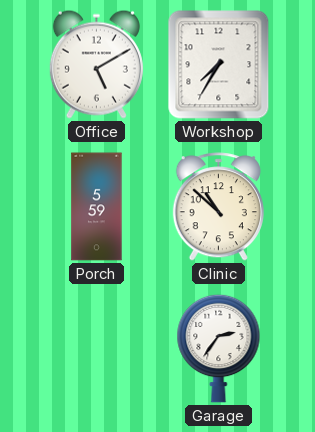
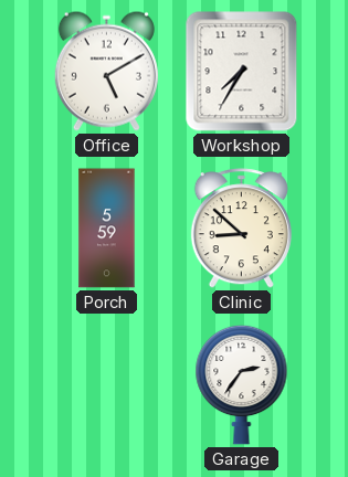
Clinic: 10:52 -> 8:52
